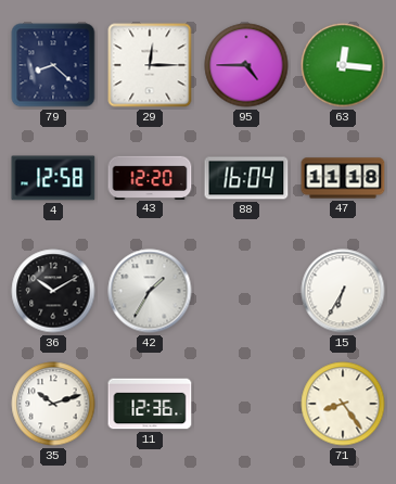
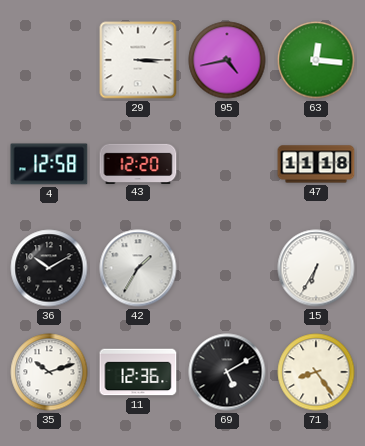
79: 8:22 -> none
29: 12:15 -> 3:15
95: 4:45 -> 4:43
88: 16:04 -> none
69: none -> 5:10
